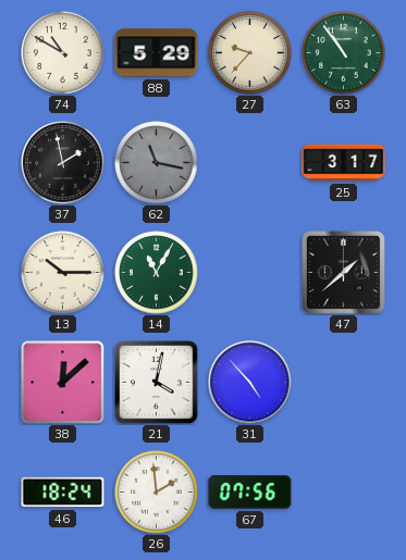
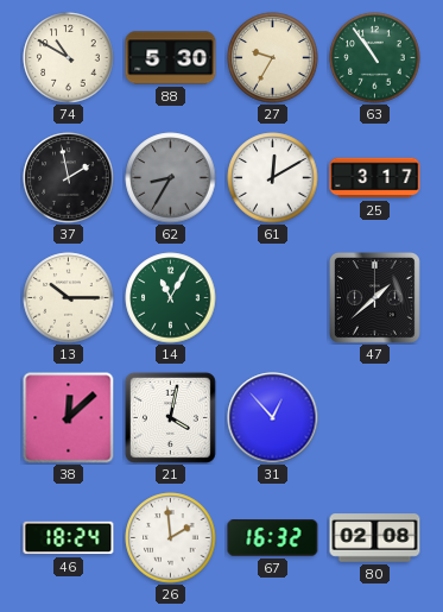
88: 5:29 -> 5:30
27: 9:37 -> 9:35
62: 11:17 -> 8:35
61: none -> 12:10
31: 4:53 -> 12:53
67: 07:56 -> 16:32
80: none -> 02:08
